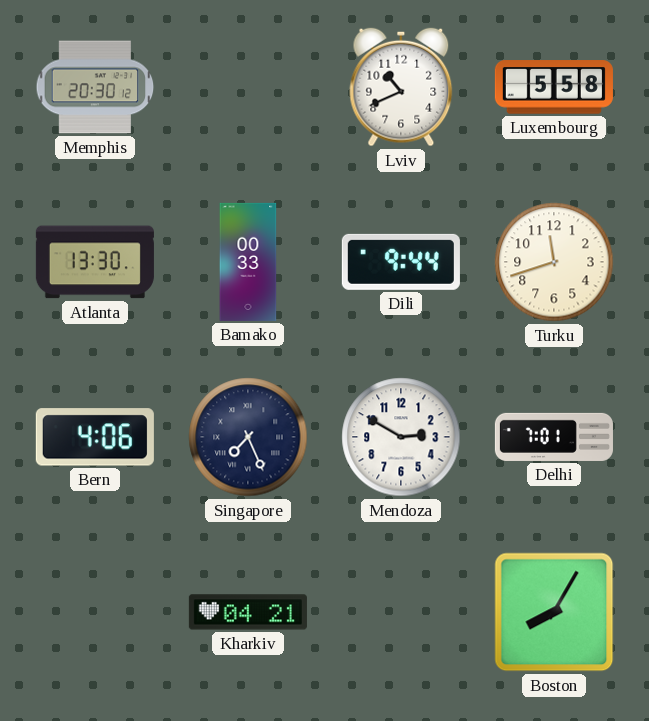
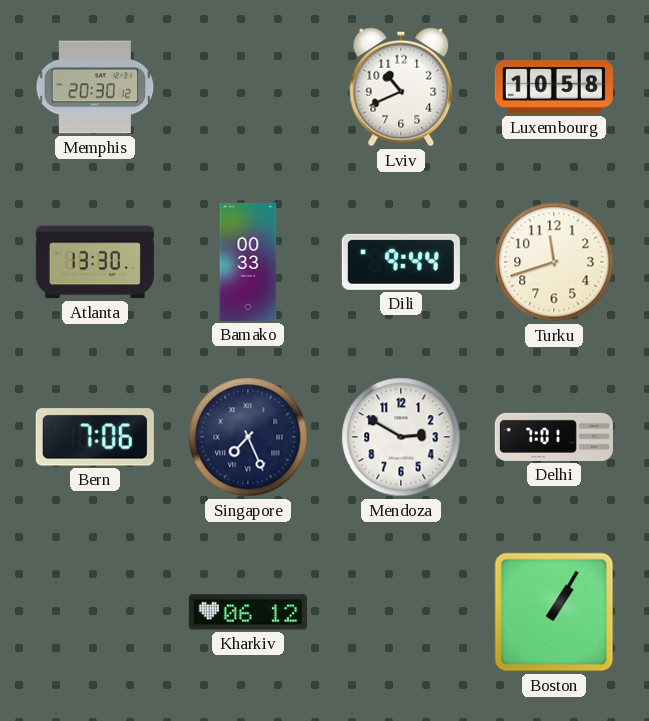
Luxembourg: 5:58 -> 10:58
Bern: 4:06 -> 7:06
Kharkiv: 04:21 -> 06:12
Boston: 8:05 -> 1:05
